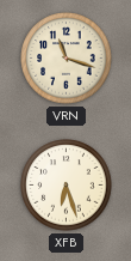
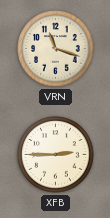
XFB: 6:27 -> 2:45
